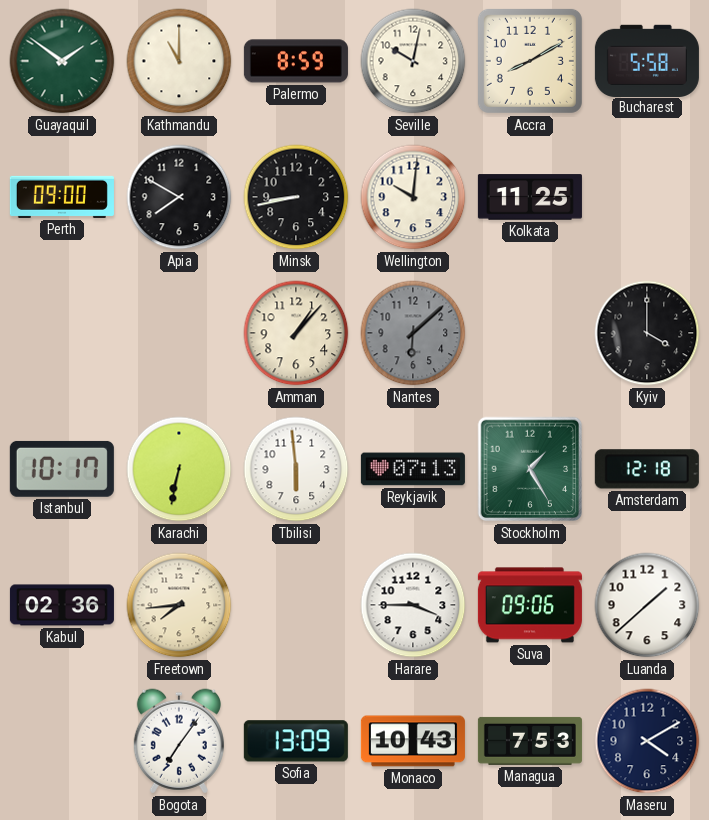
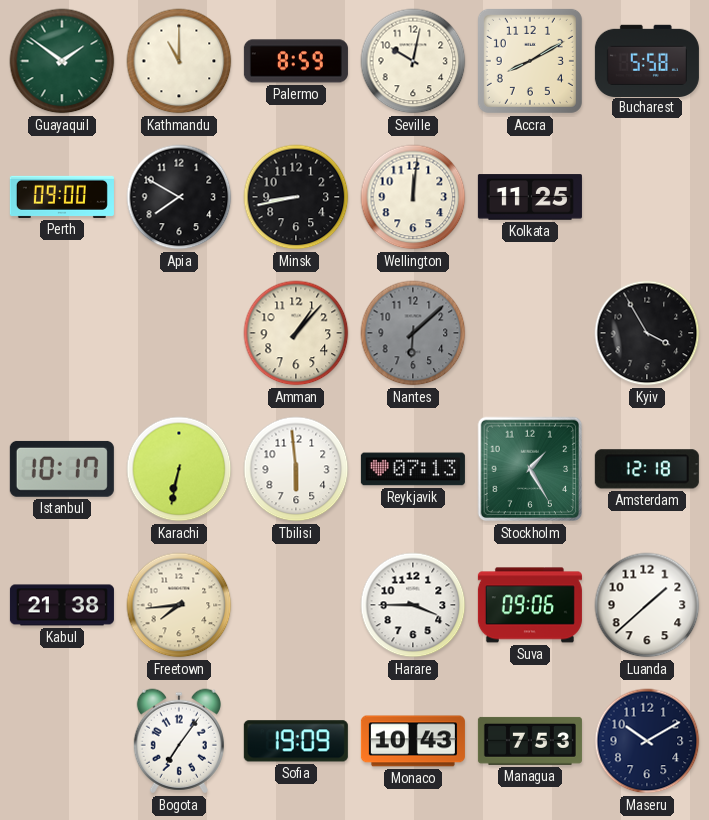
Wellington: 10:01 -> 12:01
Kyiv: 4:00 -> 3:55
Kabul: 02:36 -> 21:38
Sofia: 13:09 -> 19:09
Maseru: 4:10 -> 10:10
